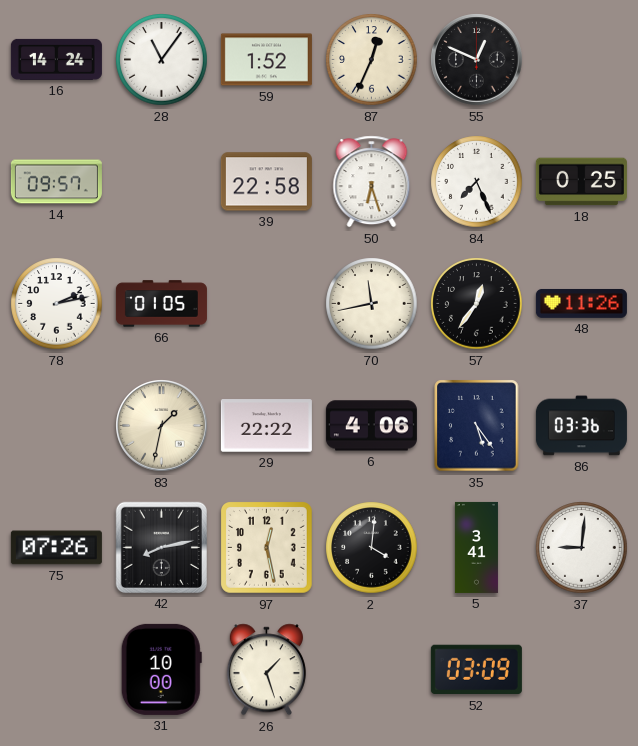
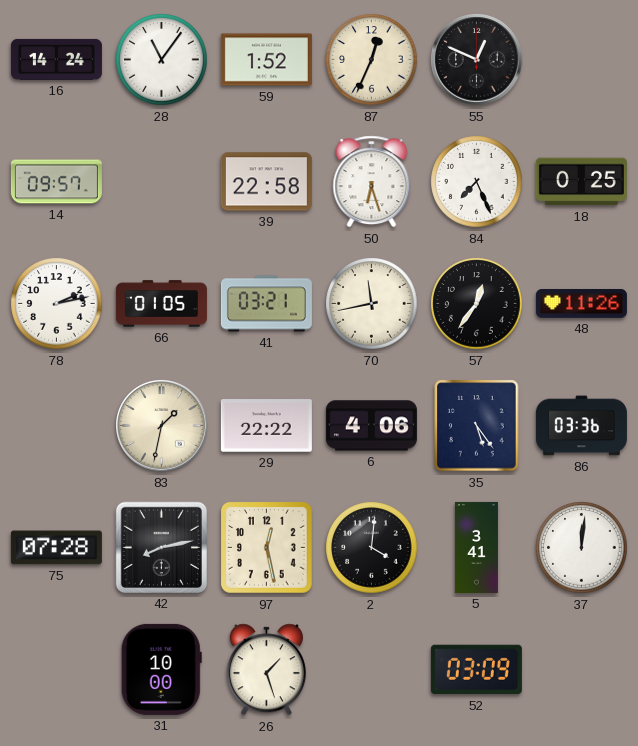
41: none -> 03:21
75: 07:26 -> 07:28
37: 9:01 -> 12:01
